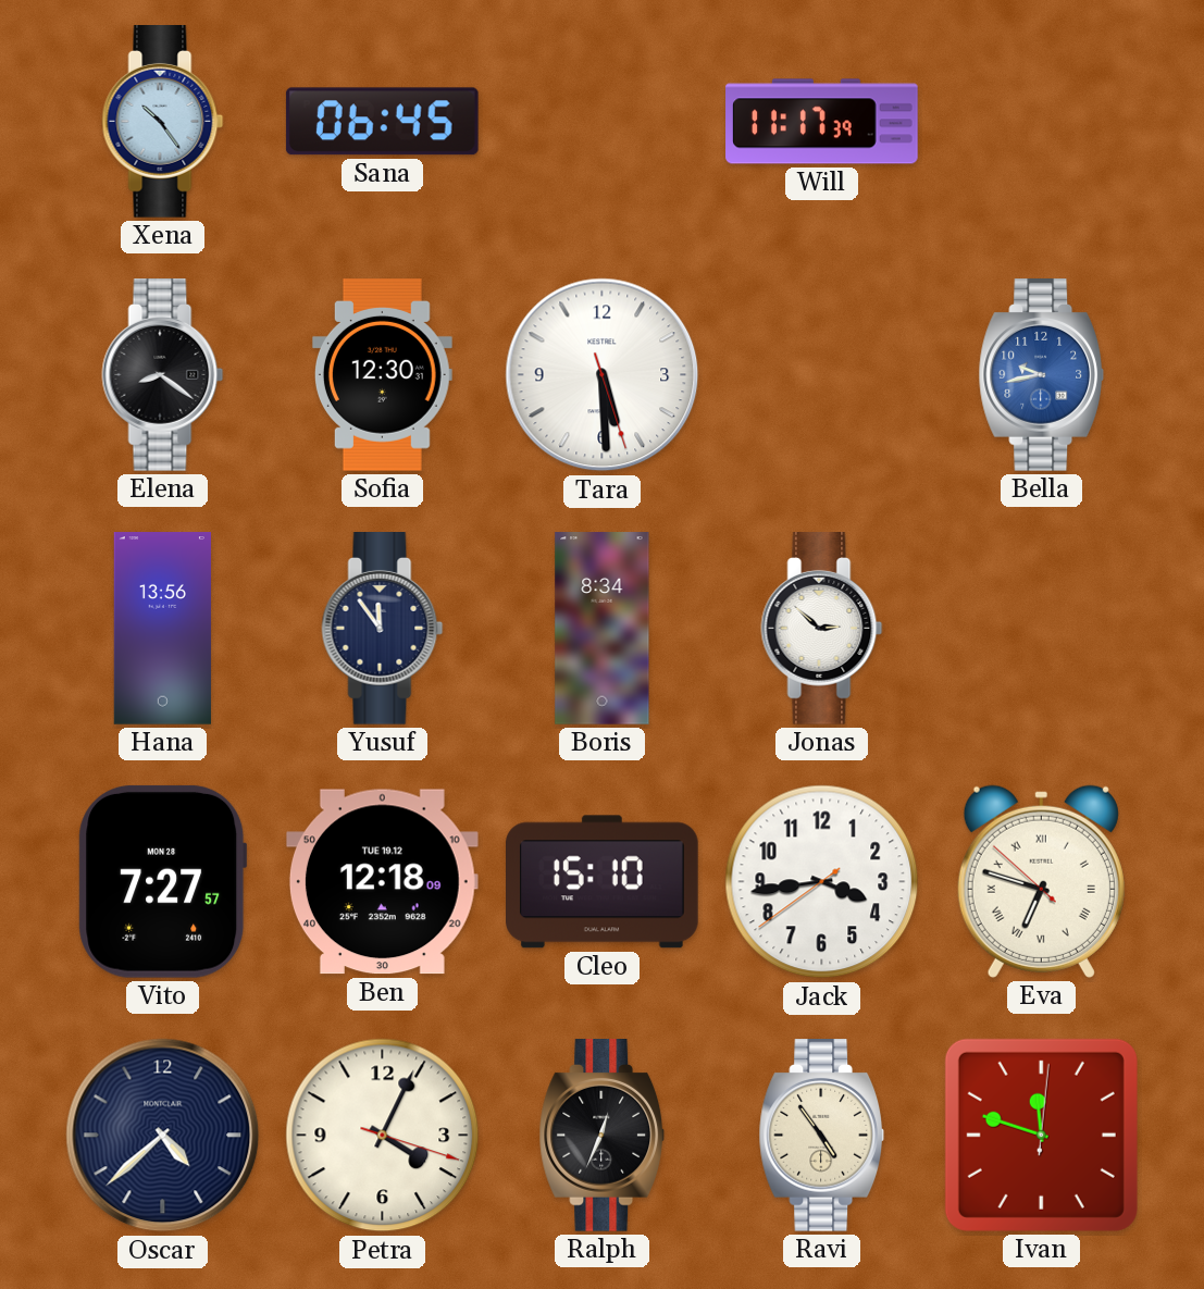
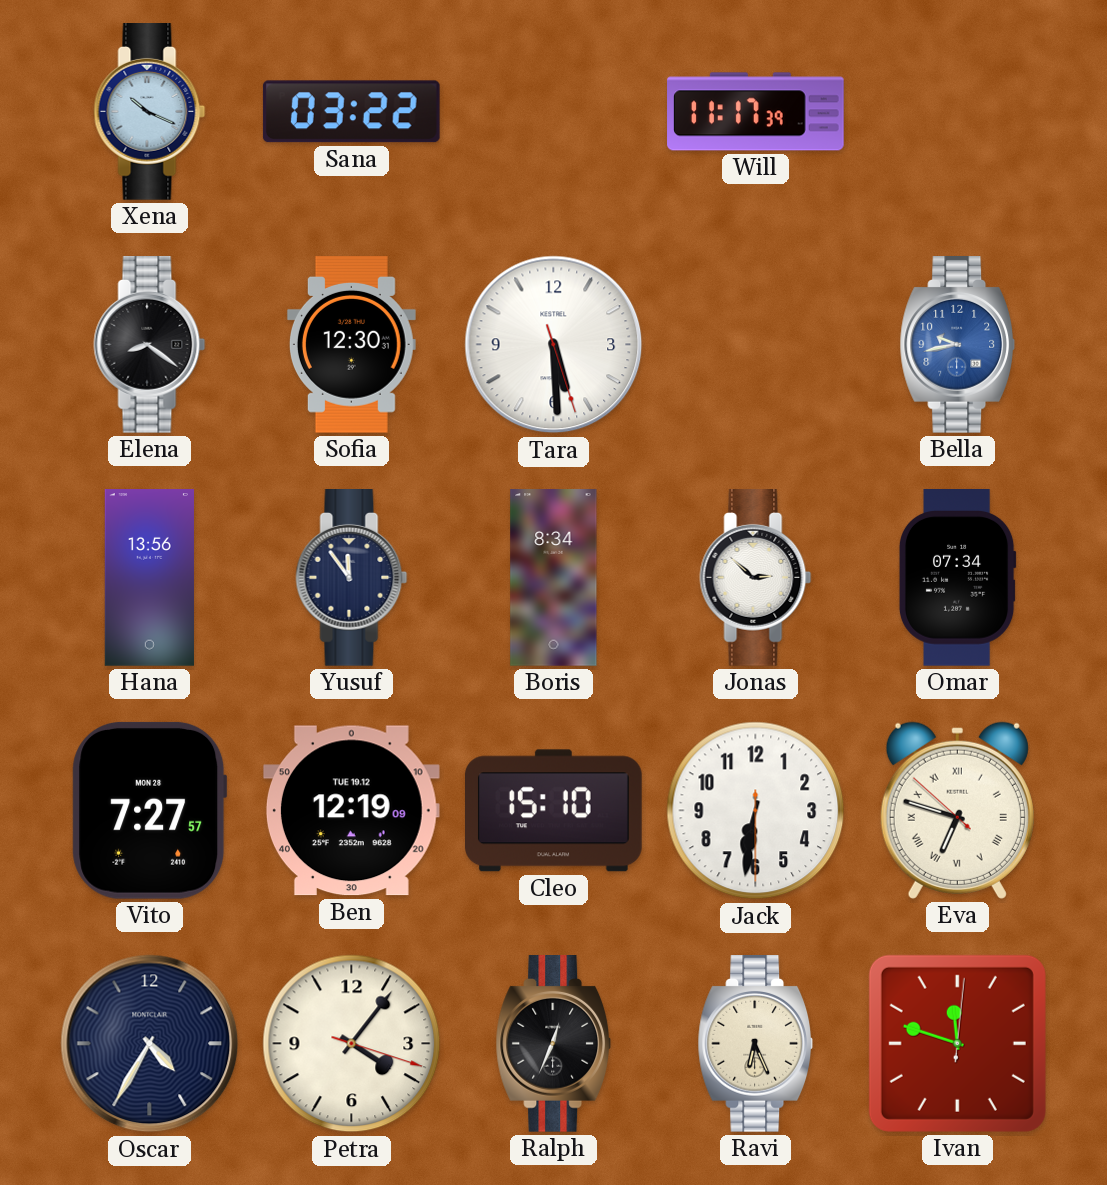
Xena: 10:24 -> 10:19
Sana: 06:45 -> 03:22
Omar: none -> 07:34
Ben: 12:18 -> 12:19
Jack: 3:43 -> 6:31
Oscar: 4:38 -> 4:35
Petra: 4:04 -> 4:06
Ravi: 4:54 -> 6:26
